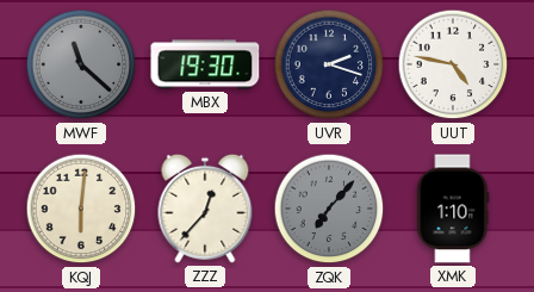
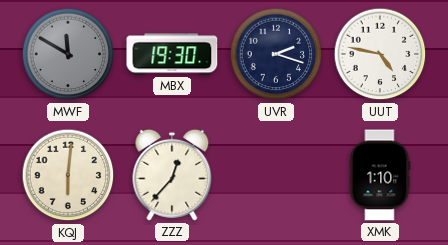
MWF: 11:22 -> 11:50
ZQK: 7:07 -> none
